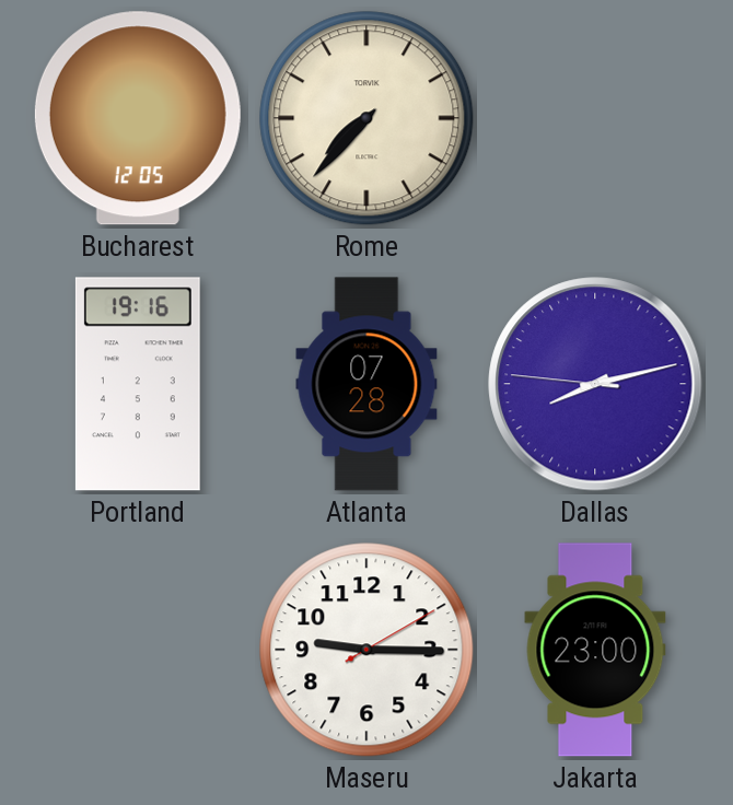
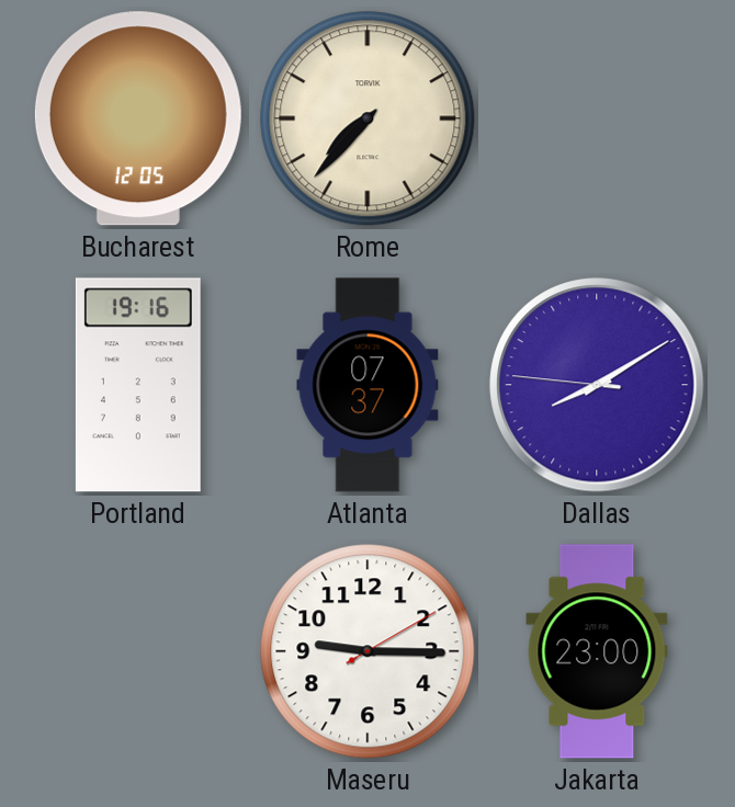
Atlanta: 07:28 -> 07:37
Dallas: 8:12 -> 8:09
